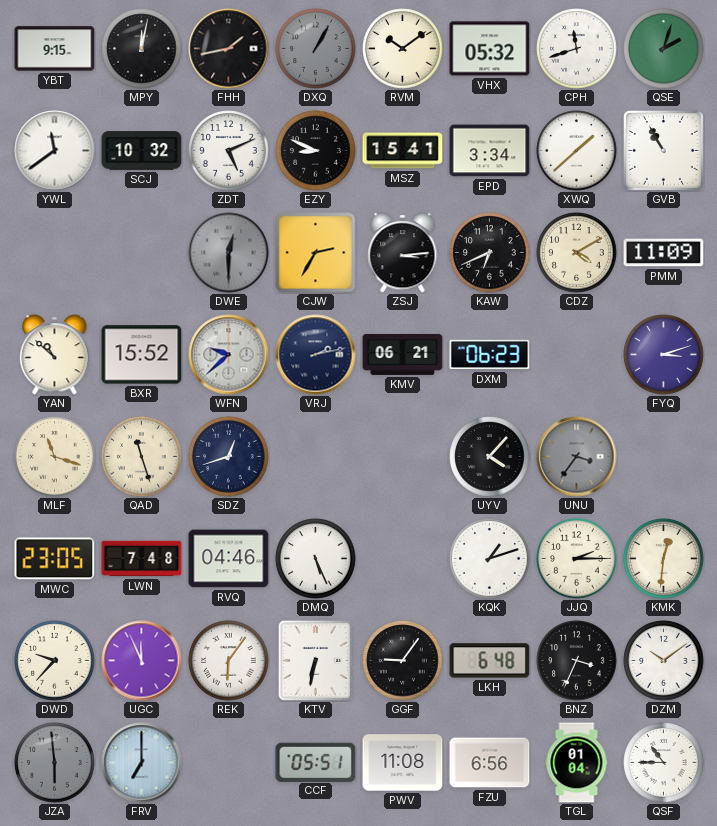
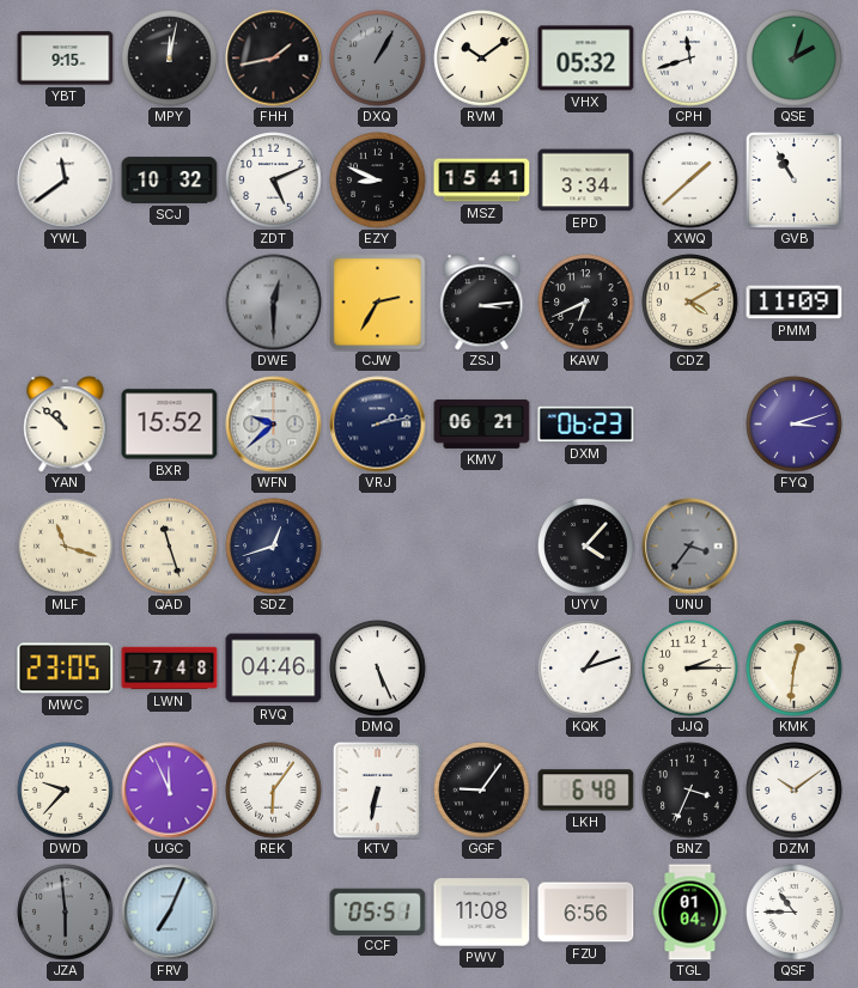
FRV: 7:00 -> 7:04
